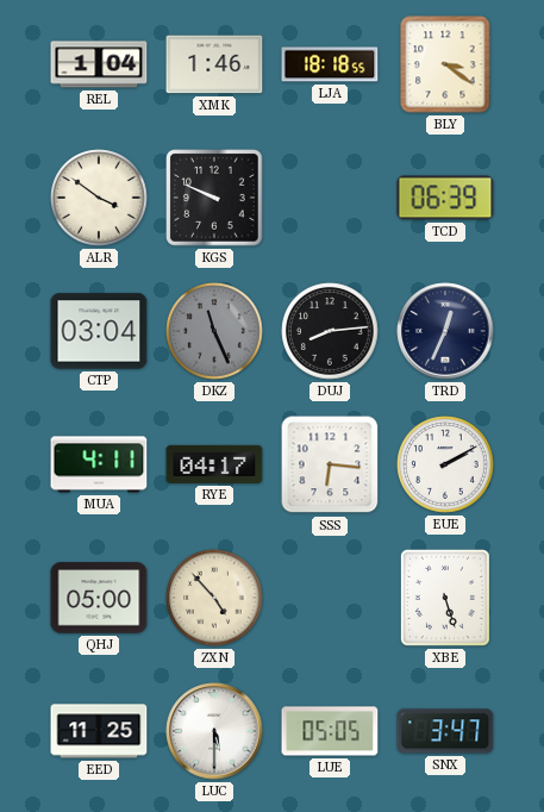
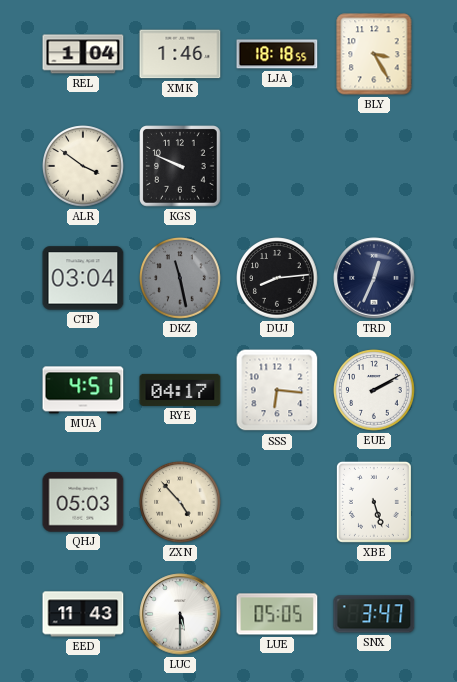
BLY: 3:21 -> 3:25
TCD: 06:39 -> none
DKZ: 11:26 -> 11:28
MUA: 4:11 -> 4:51
QHJ: 05:00 -> 05:03
EED: 11:25 -> 11:43
